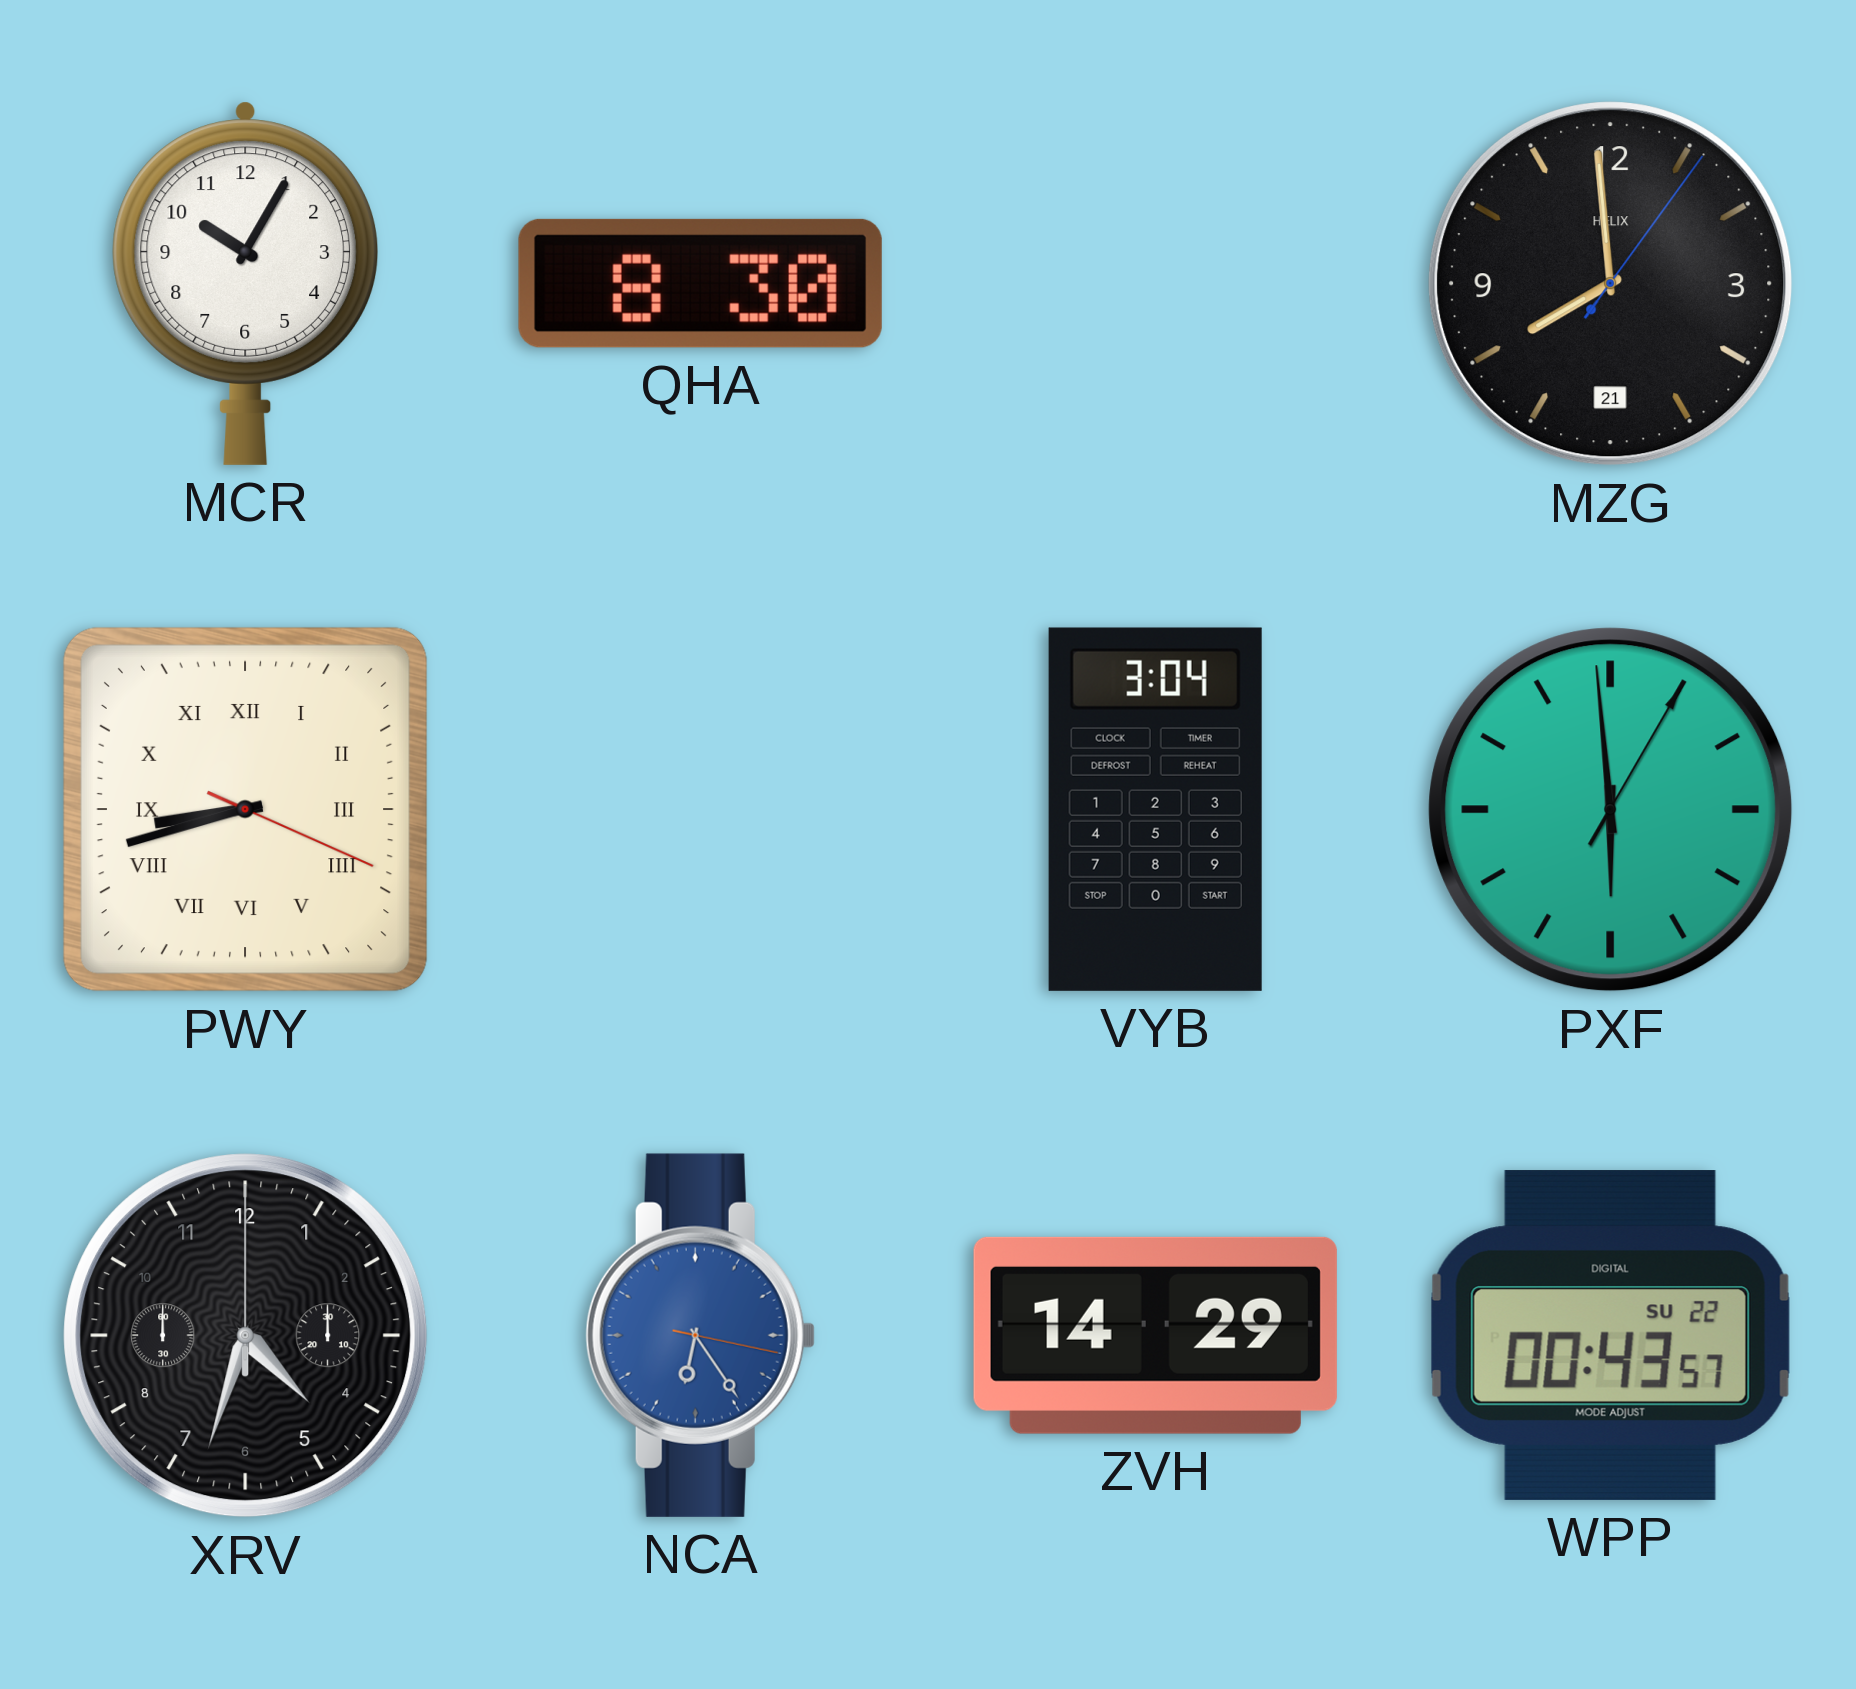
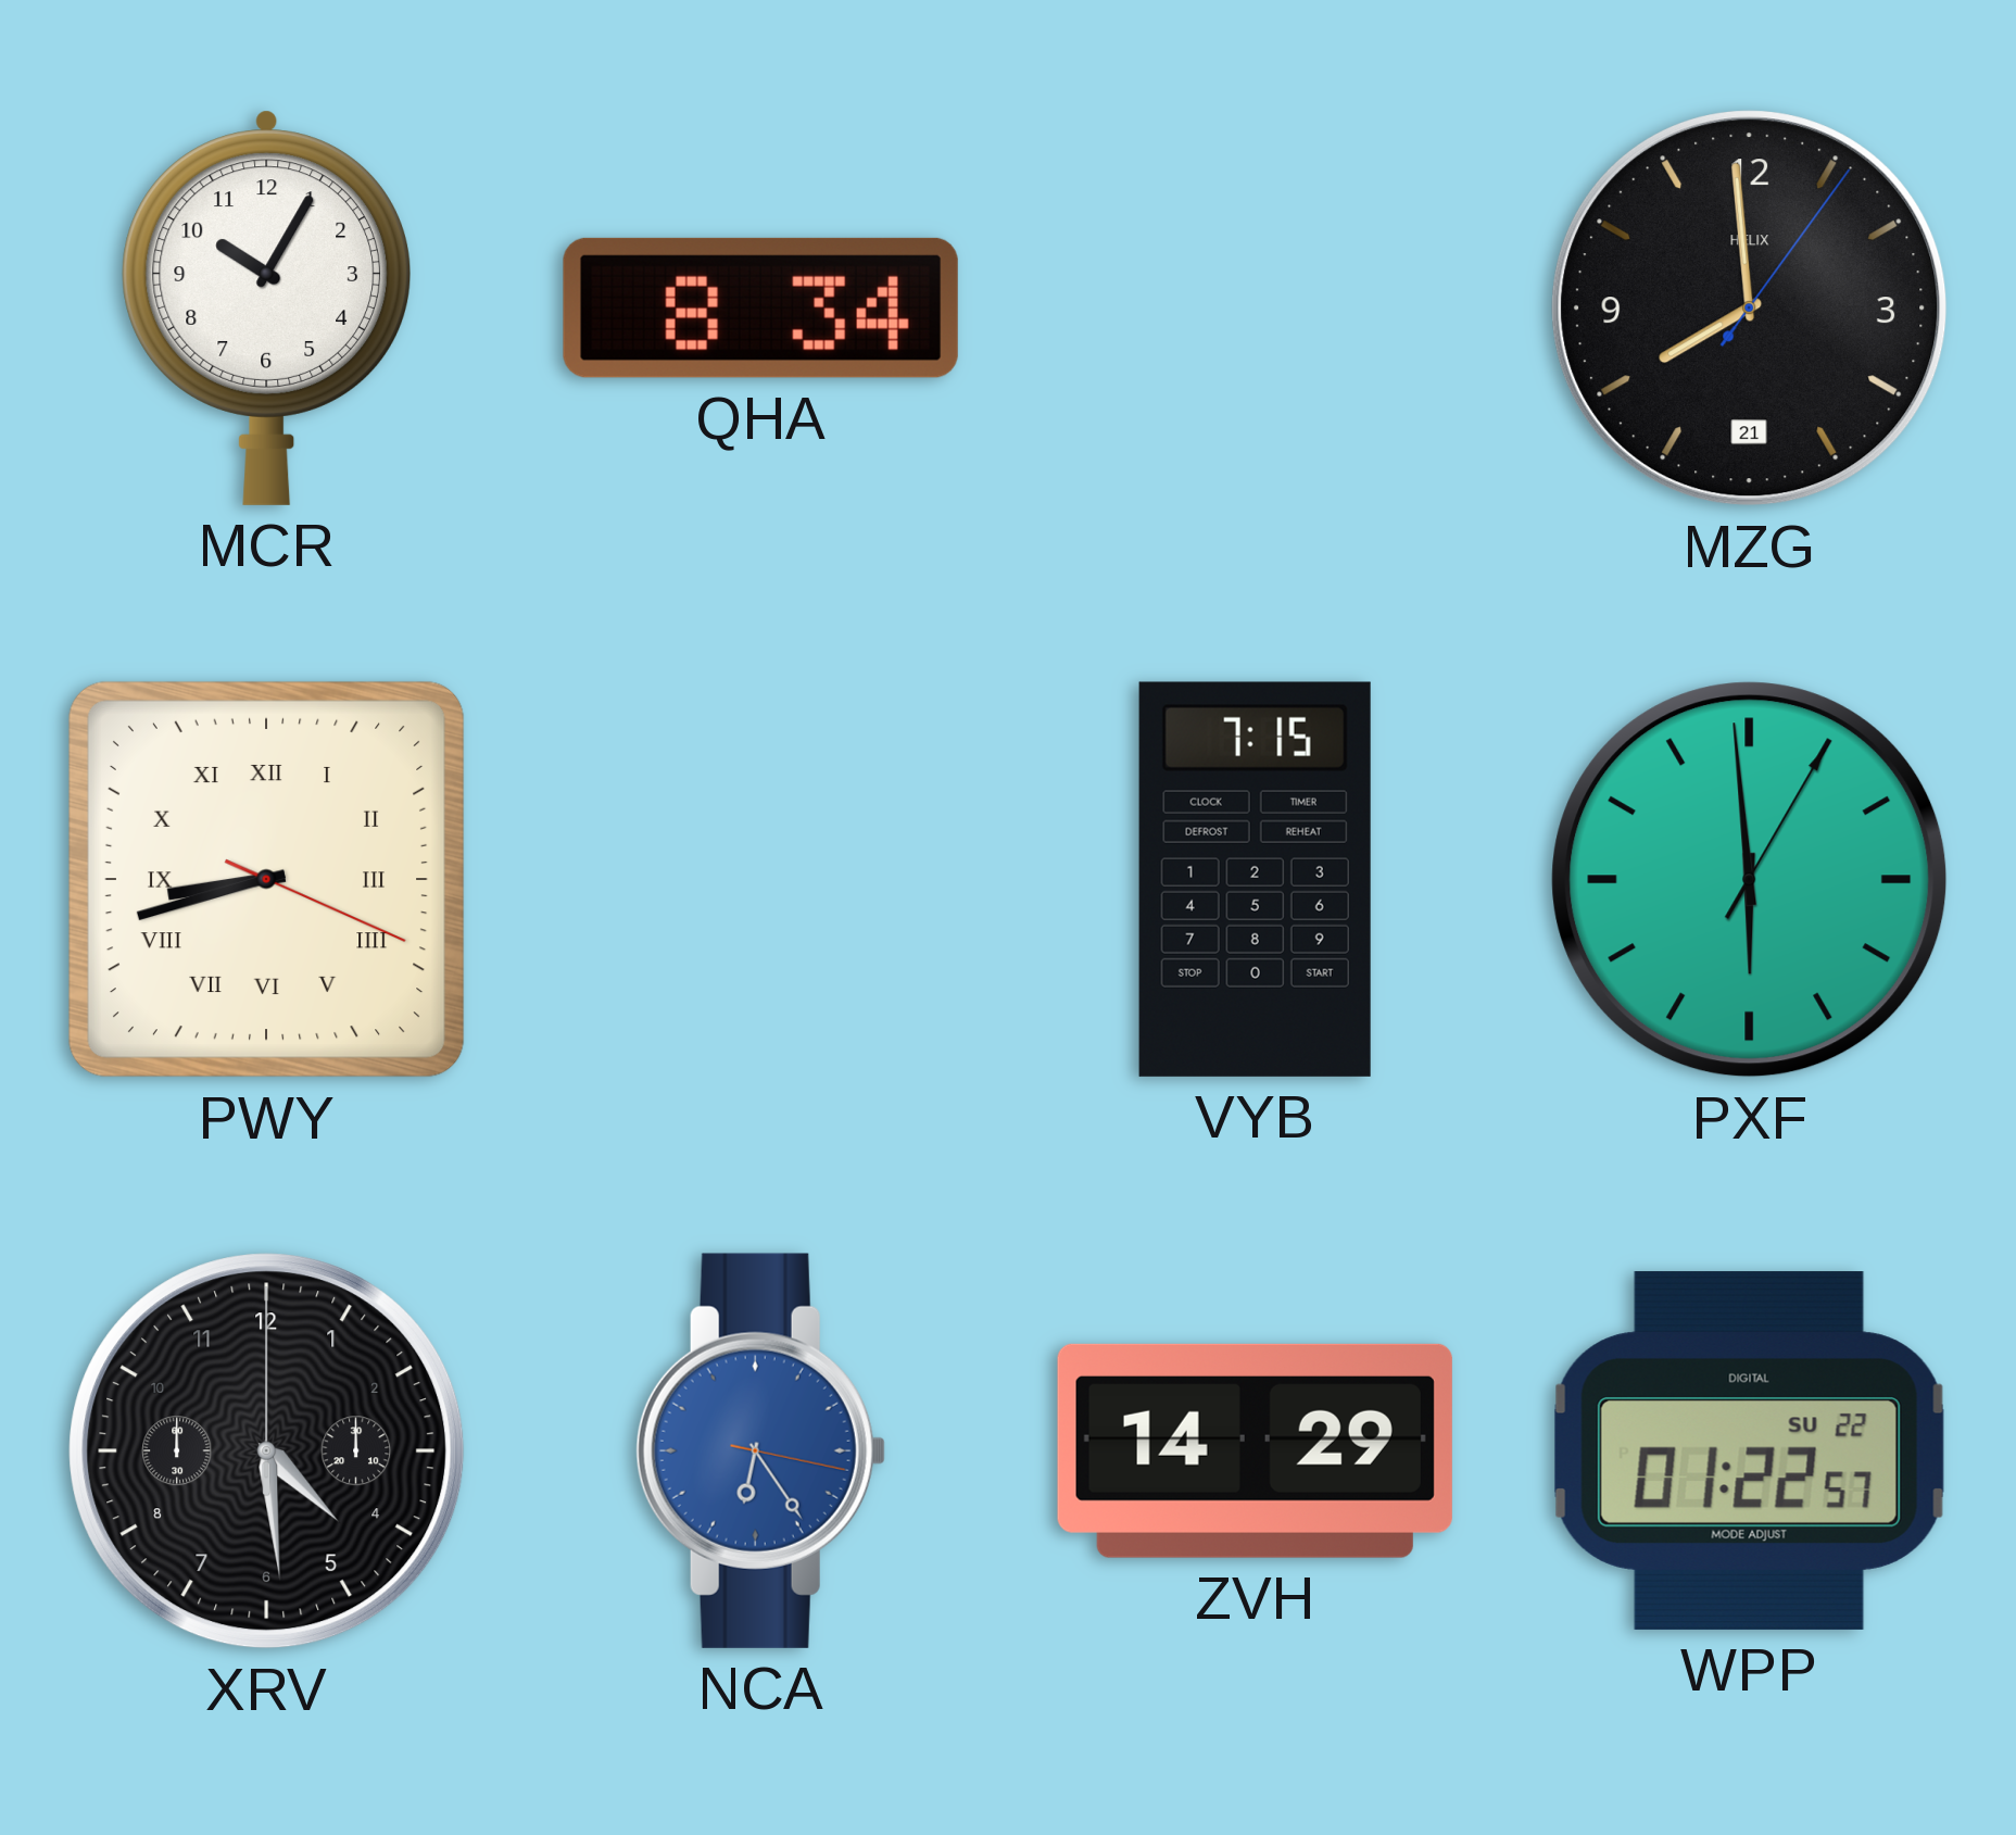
QHA: 8:30 -> 8:34
VYB: 3:04 -> 7:15
XRV: 4:33 -> 4:29
WPP: 00:43 -> 01:22
